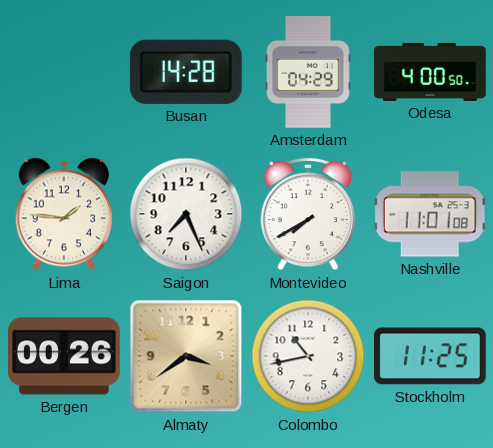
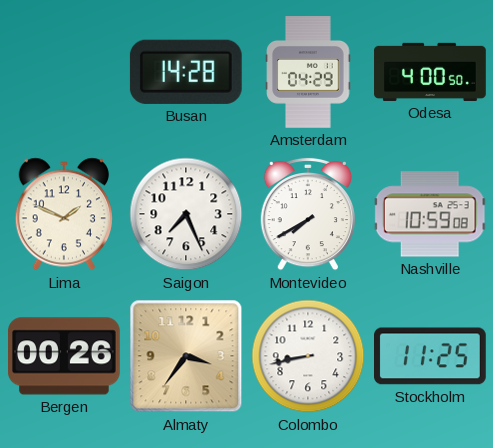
Lima: 1:46 -> 1:49
Nashville: 11:01 -> 10:59
Almaty: 3:39 -> 3:36
Colombo: 10:43 -> 8:43
